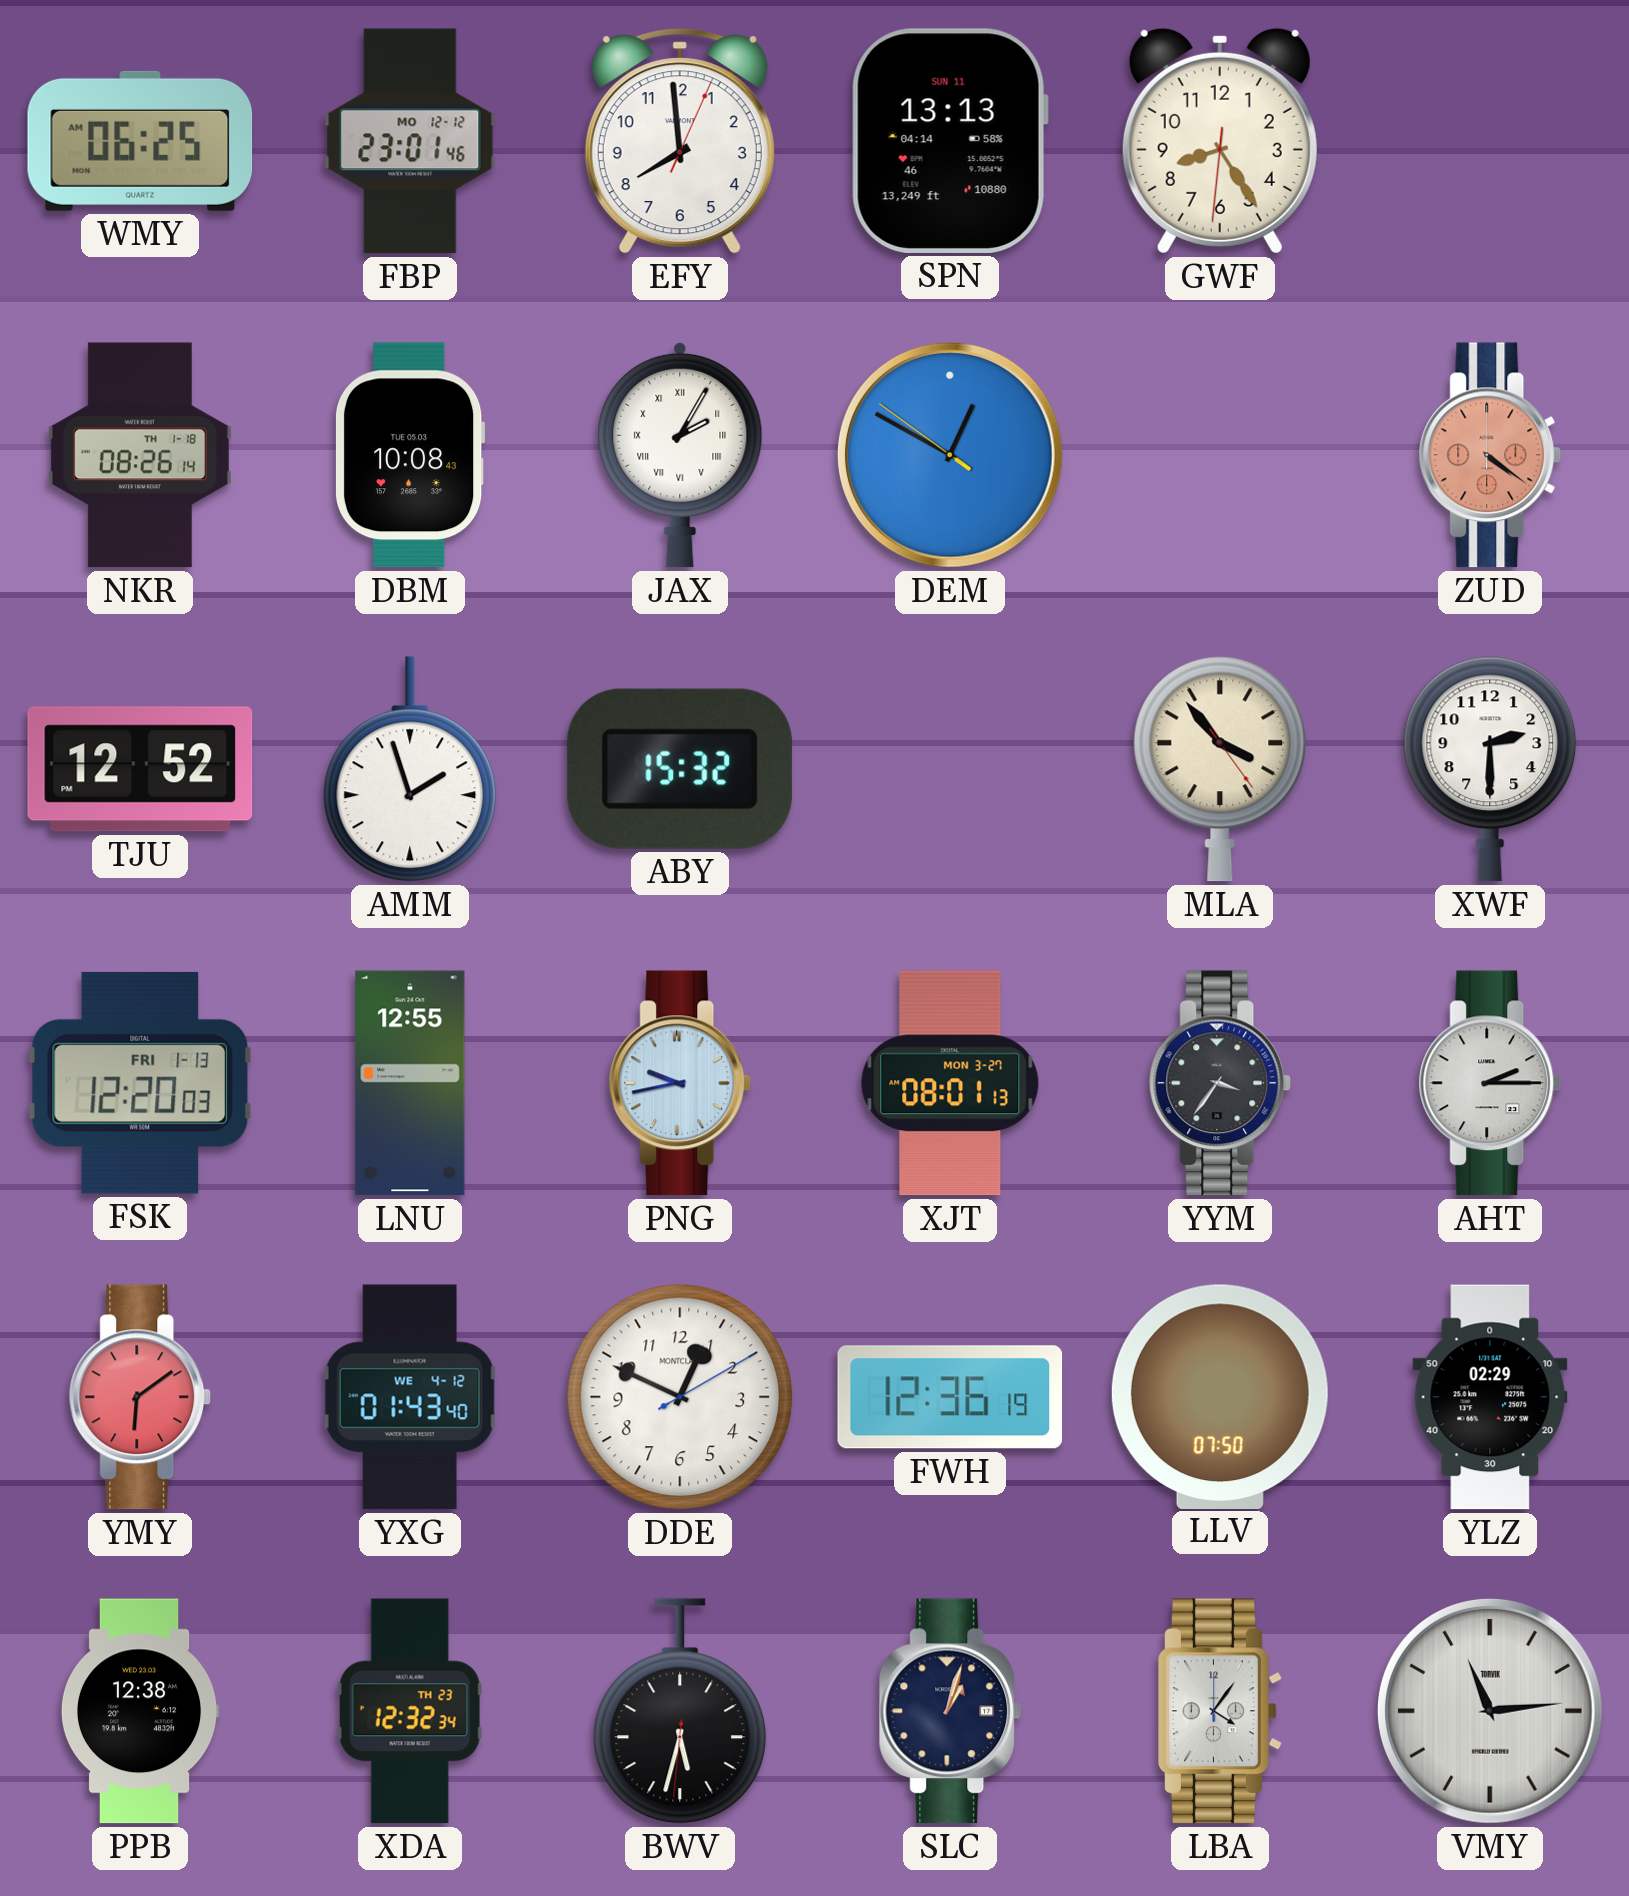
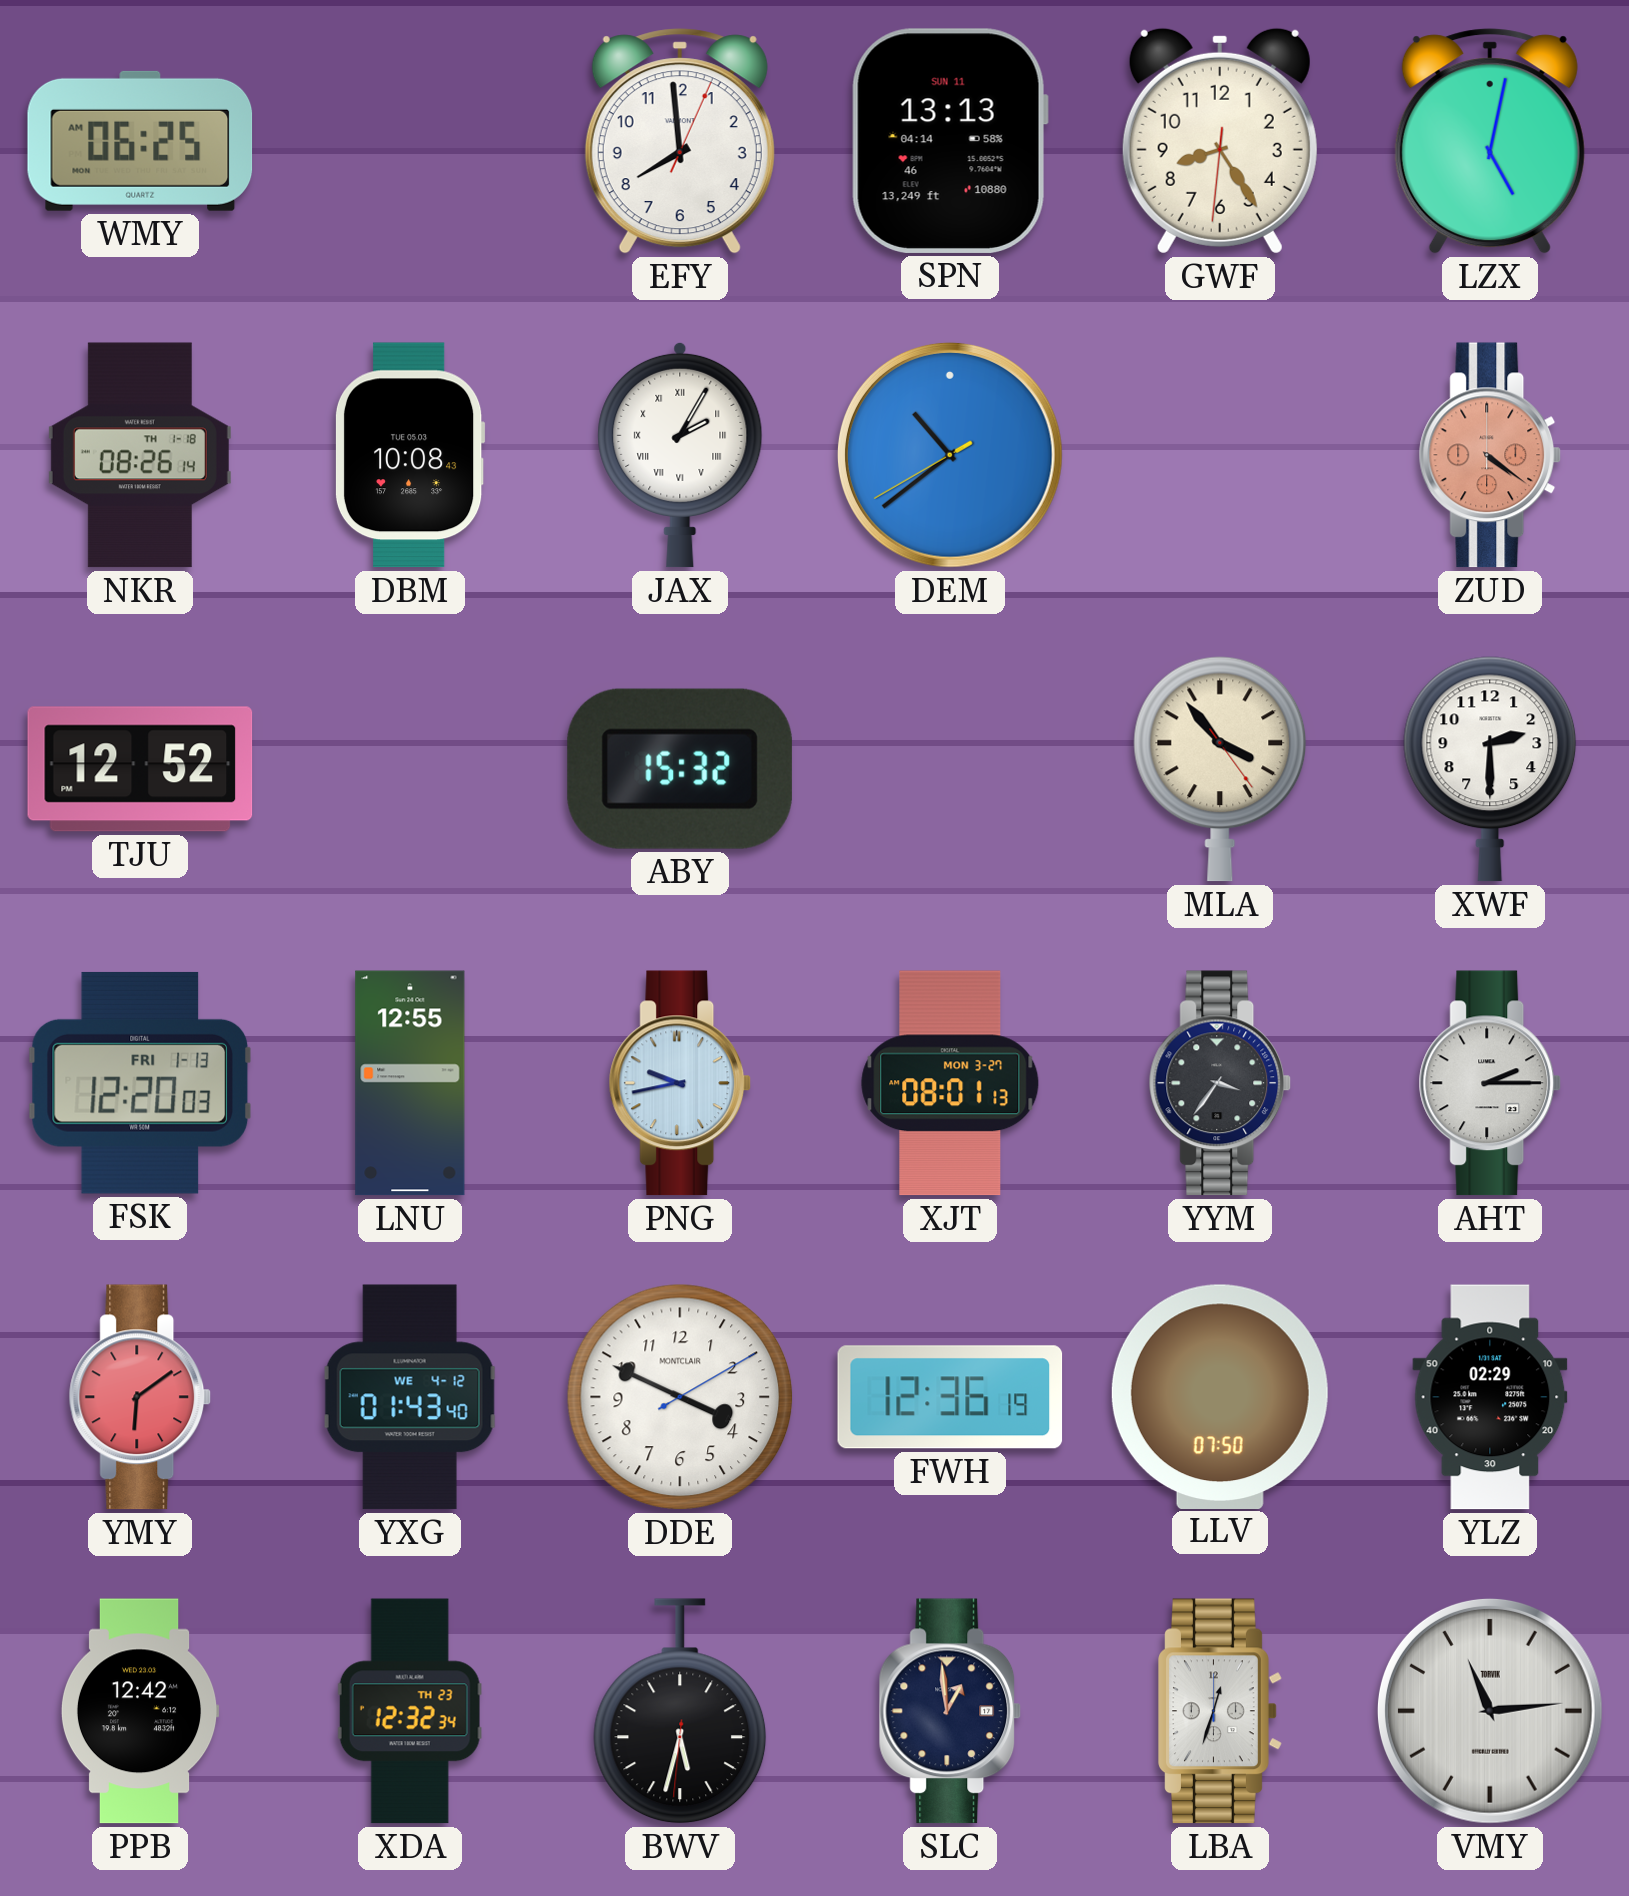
FBP: 23:01 -> none
LZX: none -> 5:02
DEM: 12:49 -> 10:38
AMM: 1:57 -> none
DDE: 12:49 -> 3:49
PPB: 12:38 -> 12:42
SLC: 1:03 -> 12:59
LBA: 4:06 -> 12:33
